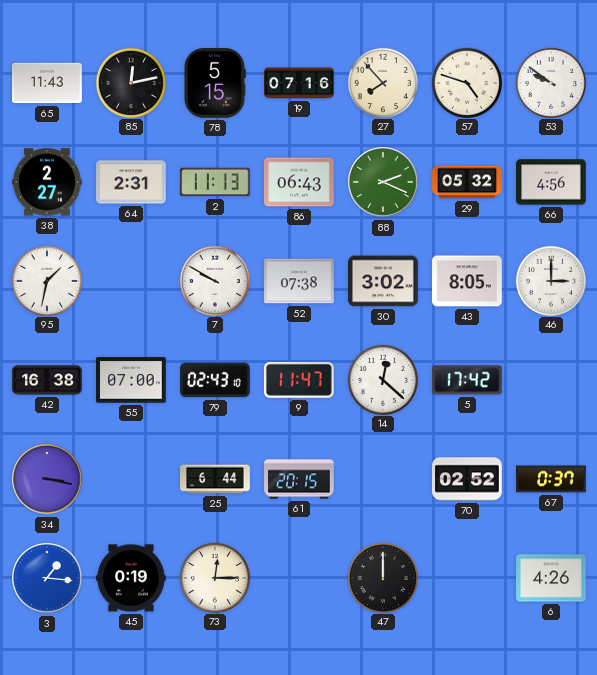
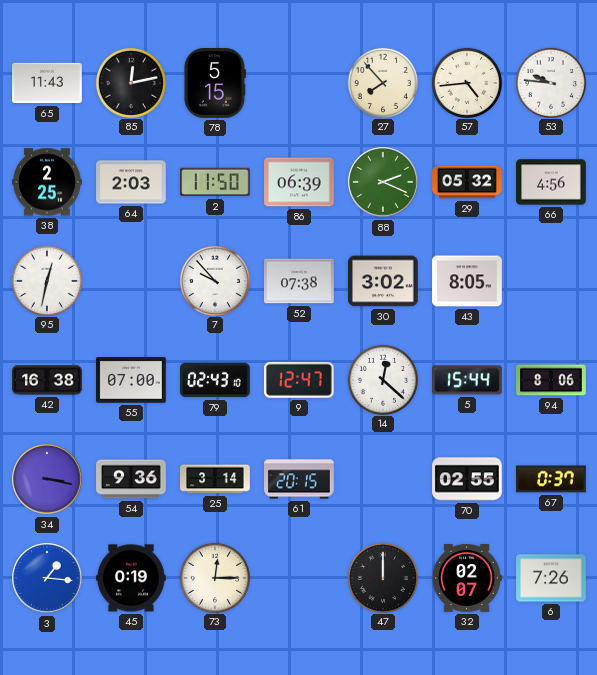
19: 07:16 -> none
57: 4:48 -> 4:44
53: 9:51 -> 9:46
38: 2:27 -> 2:25
64: 2:31 -> 2:03
2: 11:13 -> 11:50
86: 06:43 -> 06:39
95: 1:32 -> 12:32
7: 9:50 -> 9:53
46: 3:00 -> none
9: 11:47 -> 12:47
5: 17:42 -> 15:44
94: none -> 8:06
54: none -> 9:36
25: 6:44 -> 3:14
70: 02:52 -> 02:55
32: none -> 02:07
6: 4:26 -> 7:26
